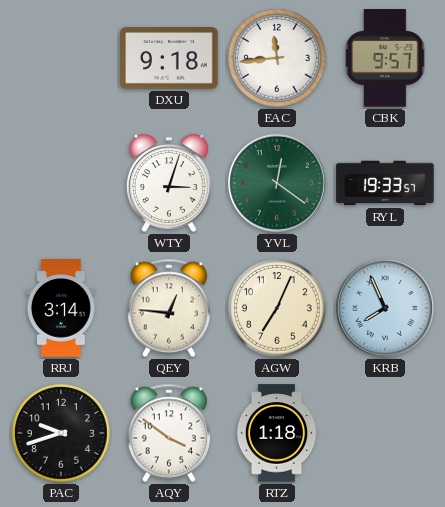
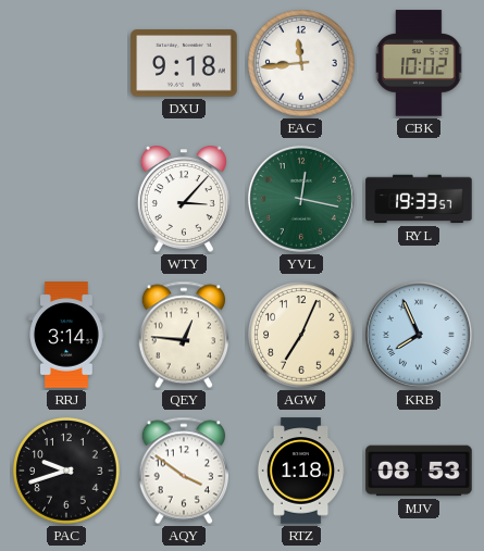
CBK: 9:57 -> 10:02
WTY: 3:03 -> 3:07
YVL: 12:21 -> 12:17
MJV: none -> 08:53
